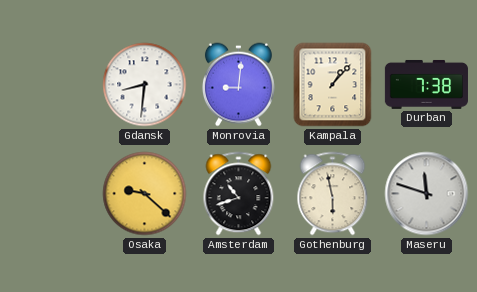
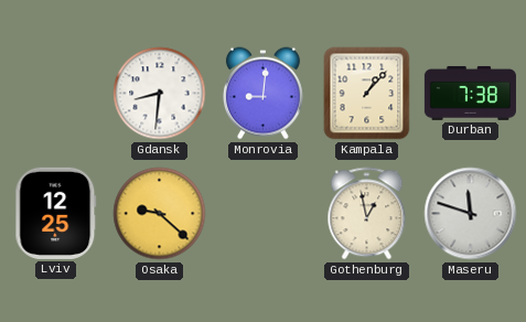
Lviv: none -> 12:25
Amsterdam: 10:42 -> none
Gothenburg: 5:58 -> 12:58
